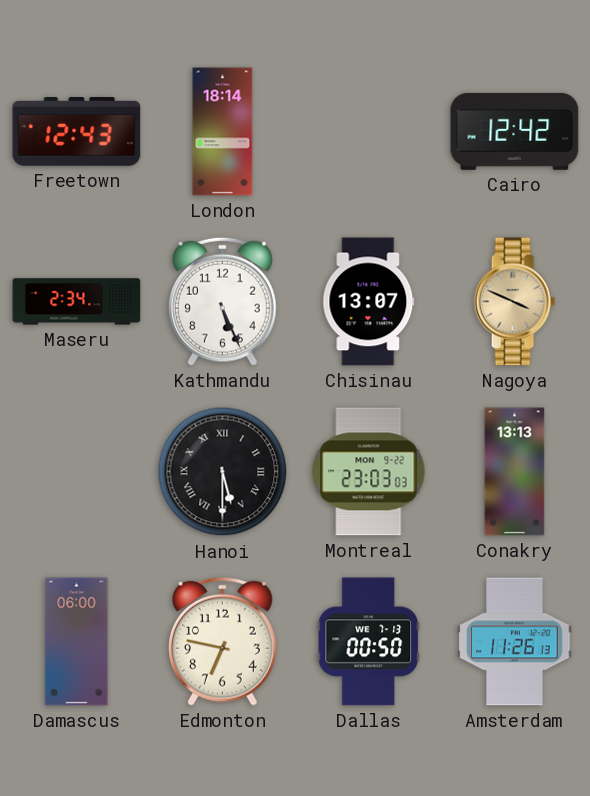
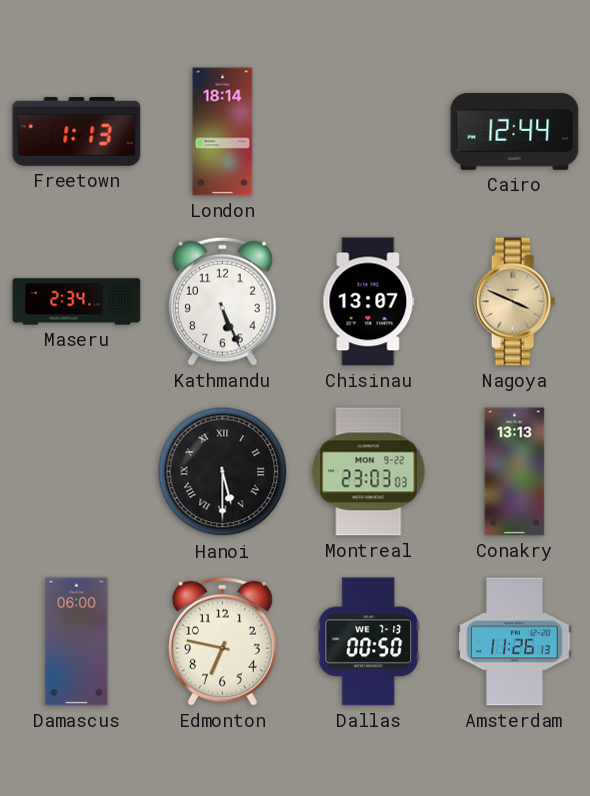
Freetown: 12:43 -> 1:13
Cairo: 12:42 -> 12:44
